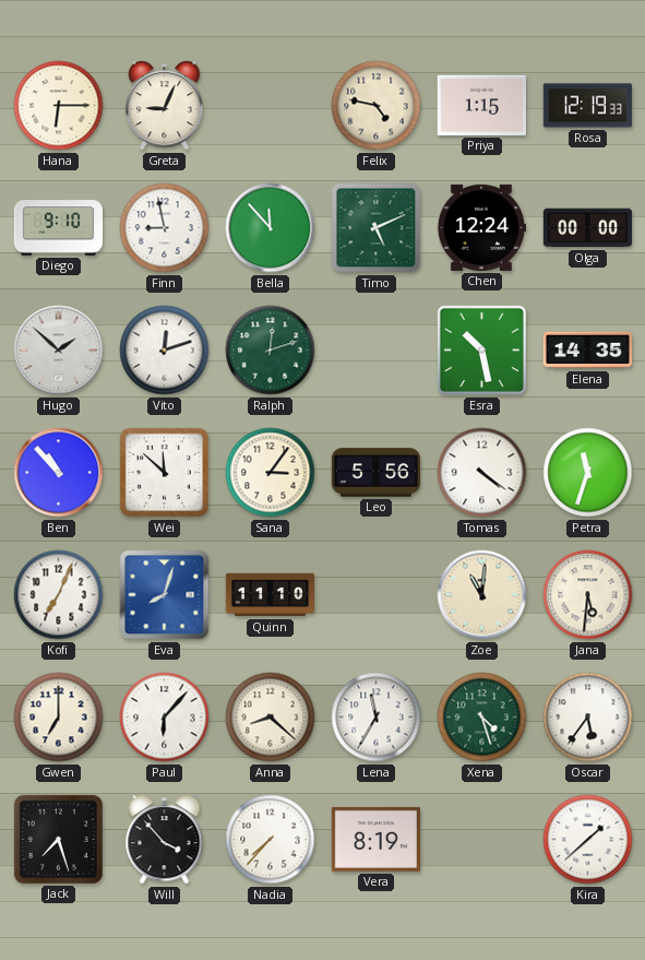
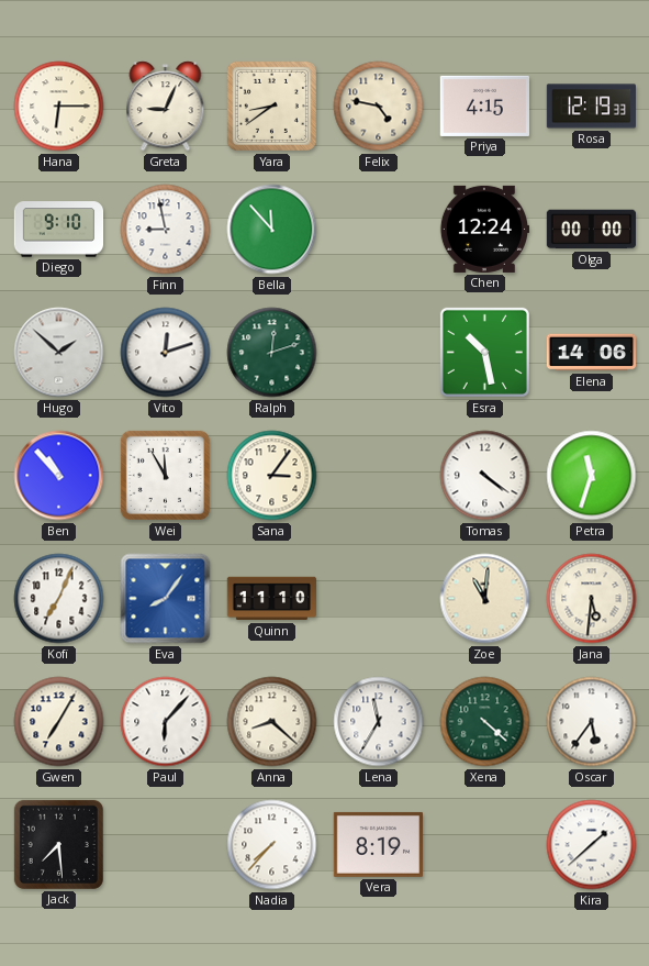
Yara: none -> 8:39
Priya: 1:15 -> 4:15
Timo: 5:11 -> none
Elena: 14:35 -> 14:06
Wei: 11:52 -> 11:55
Leo: 5:56 -> none
Eva: 8:03 -> 8:06
Gwen: 7:00 -> 7:05
Xena: 4:27 -> 4:22
Jack: 7:27 -> 7:29
Will: 3:53 -> none
